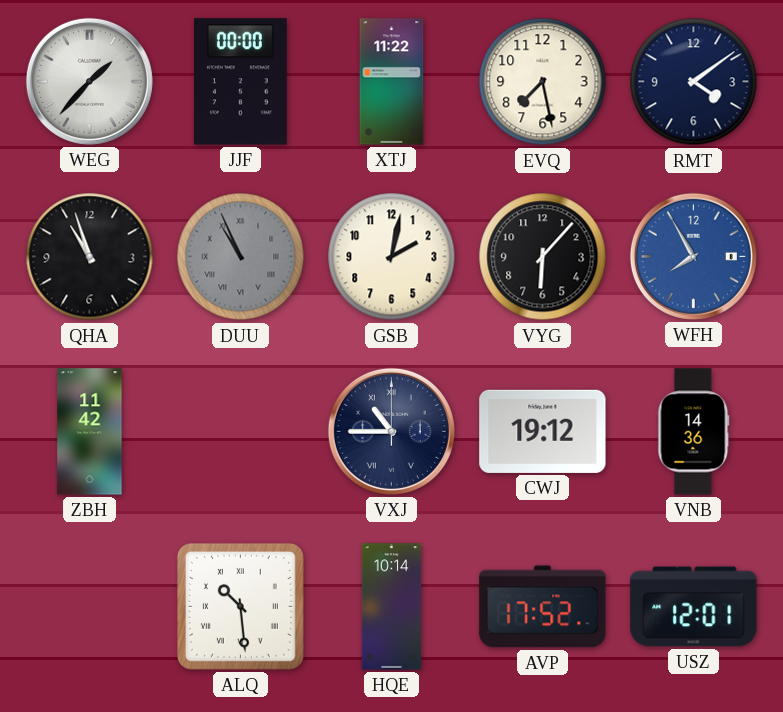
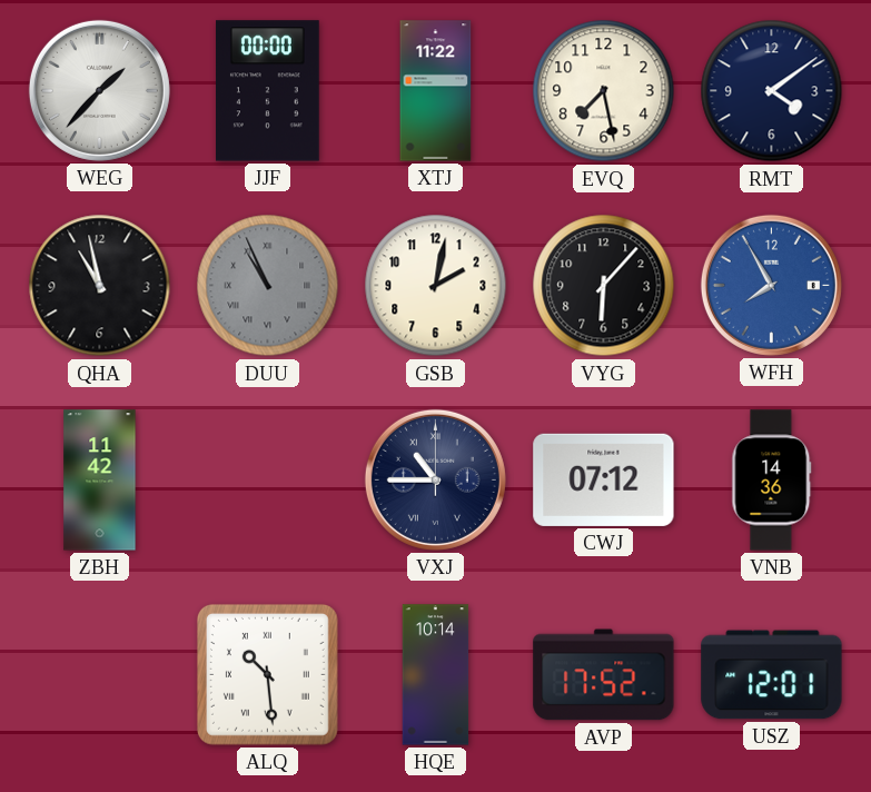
QHA: 10:57 -> 10:58
CWJ: 19:12 -> 07:12
